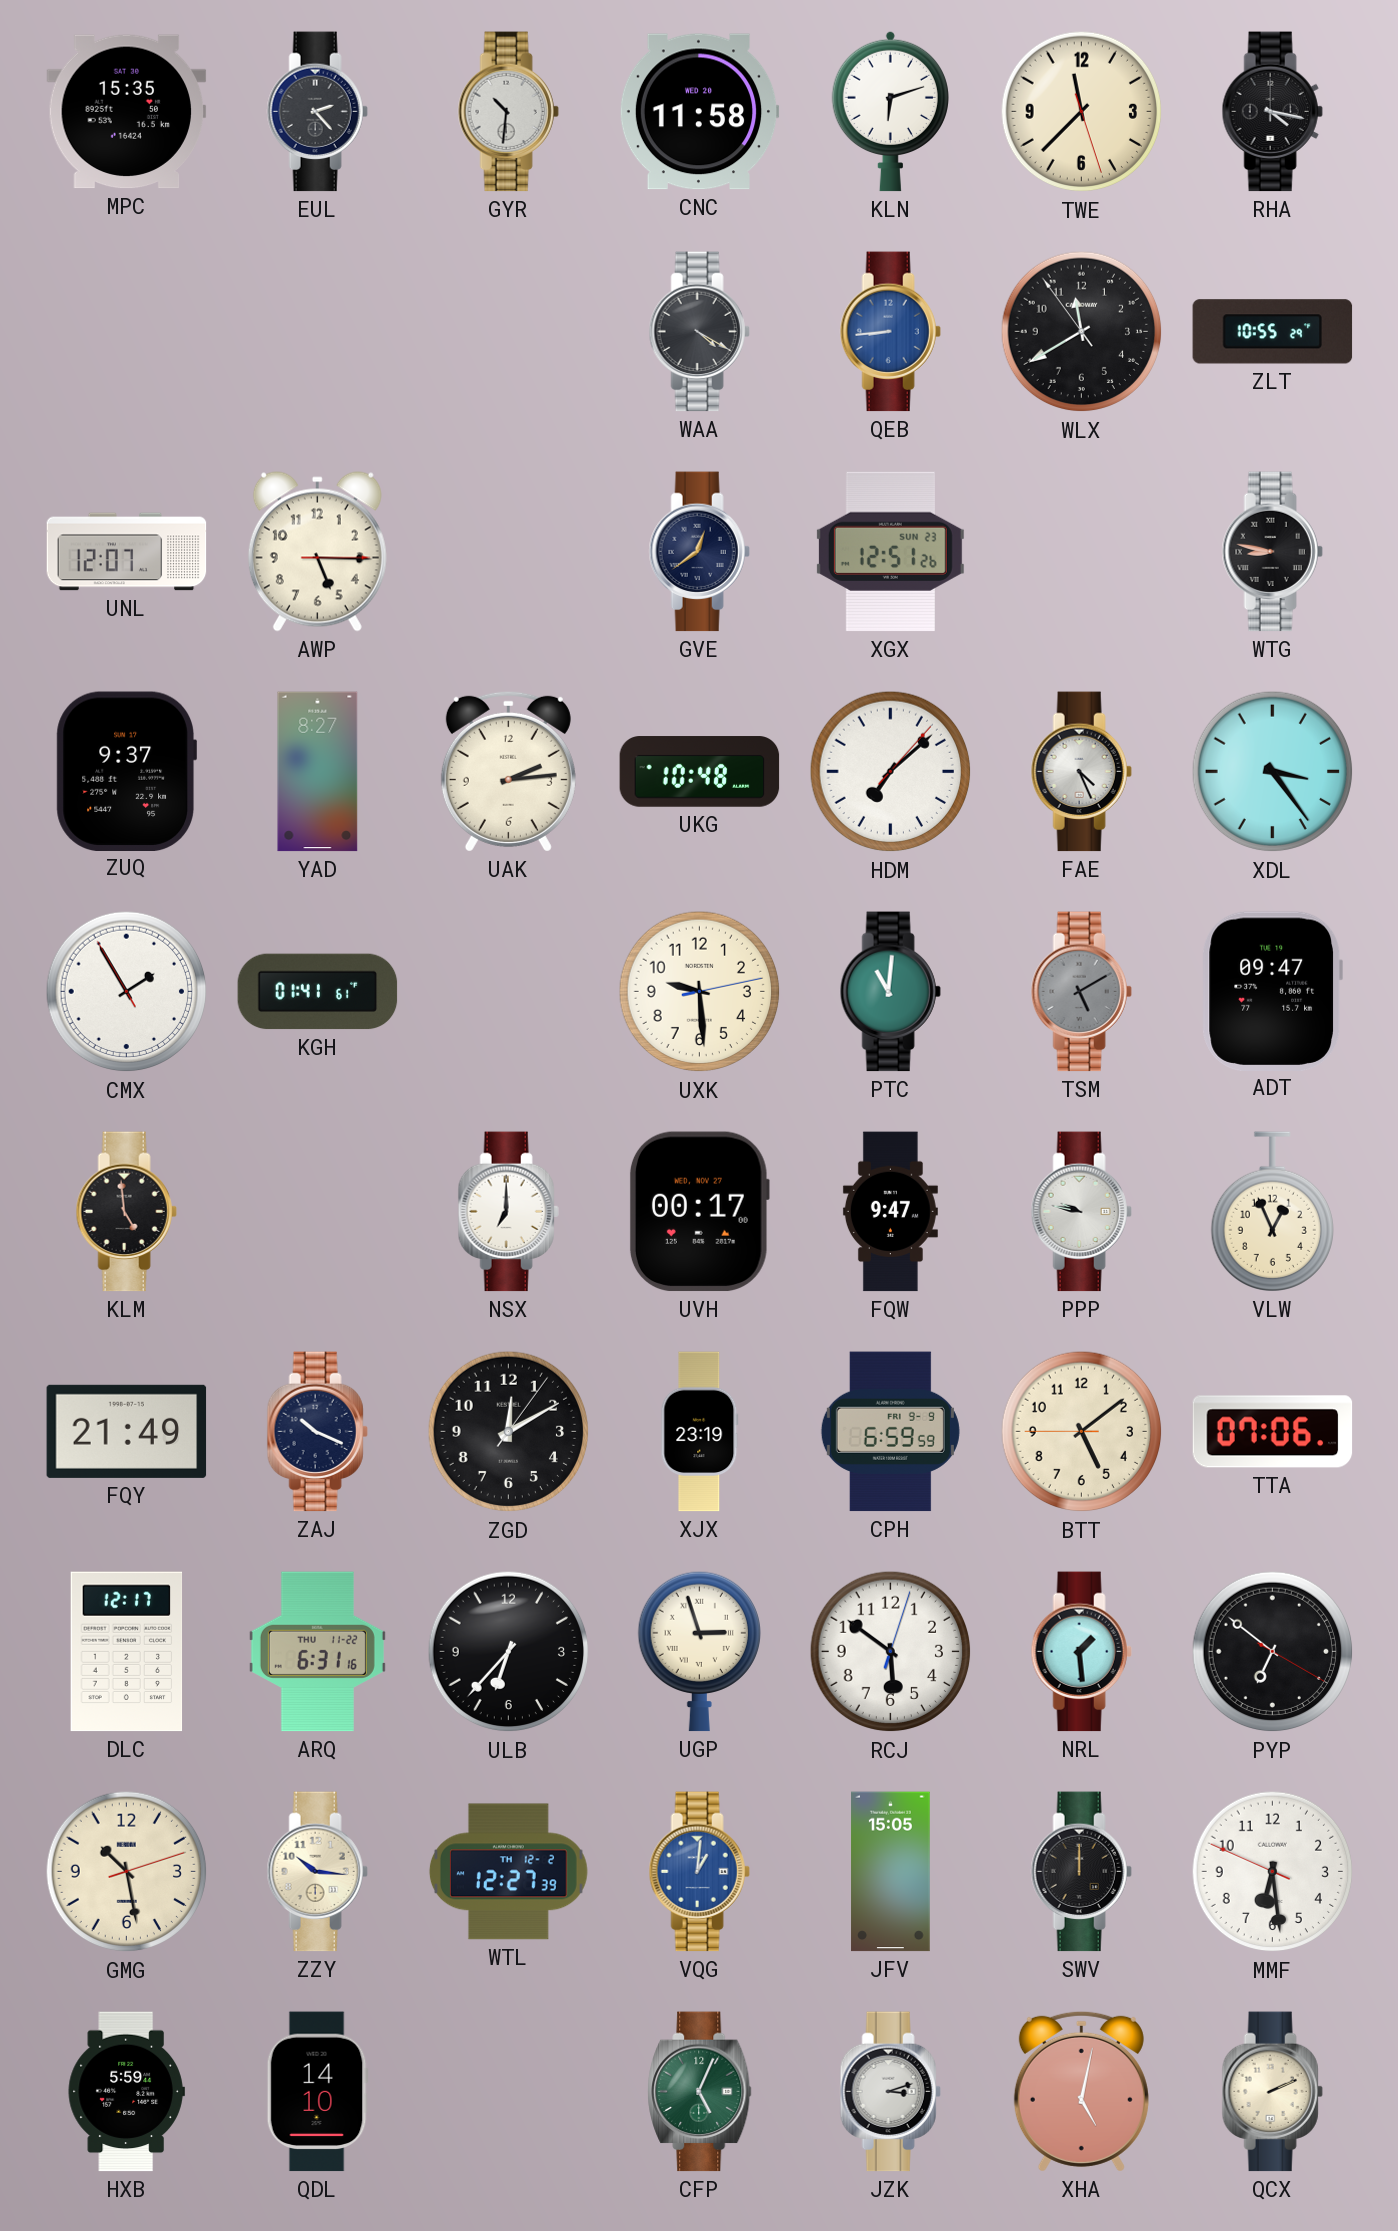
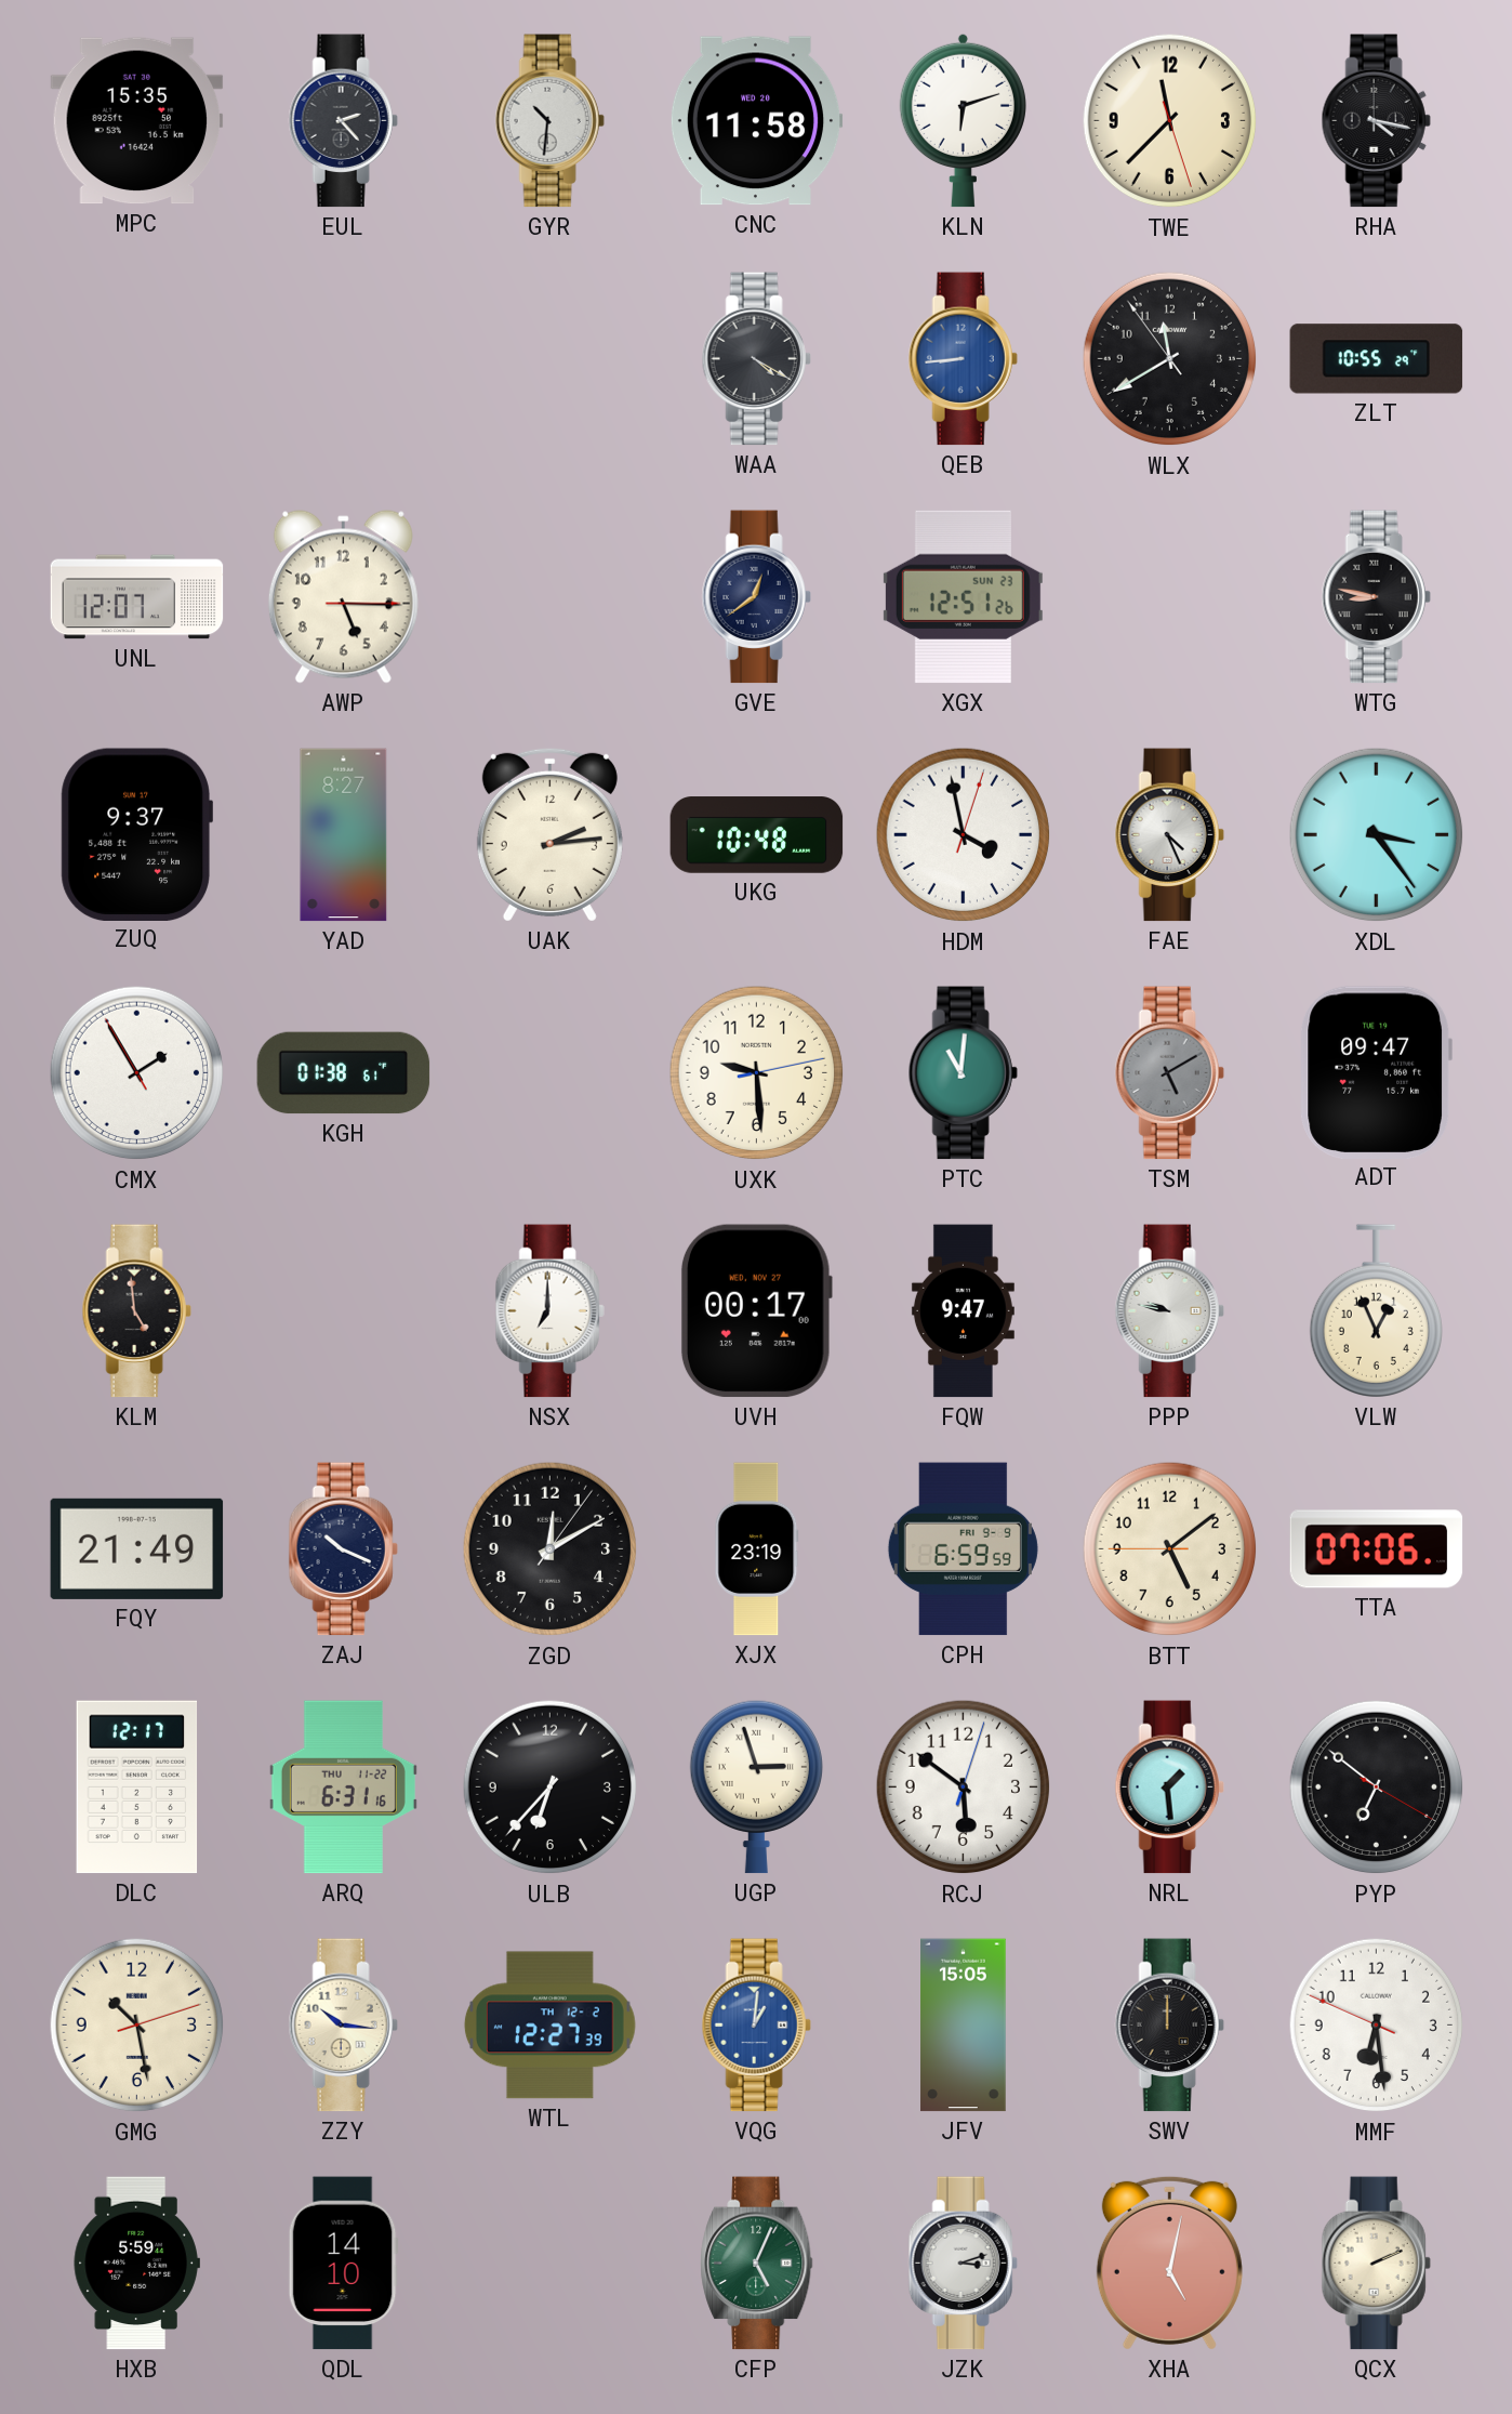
HDM: 7:08 -> 3:58
KGH: 01:41 -> 01:38
